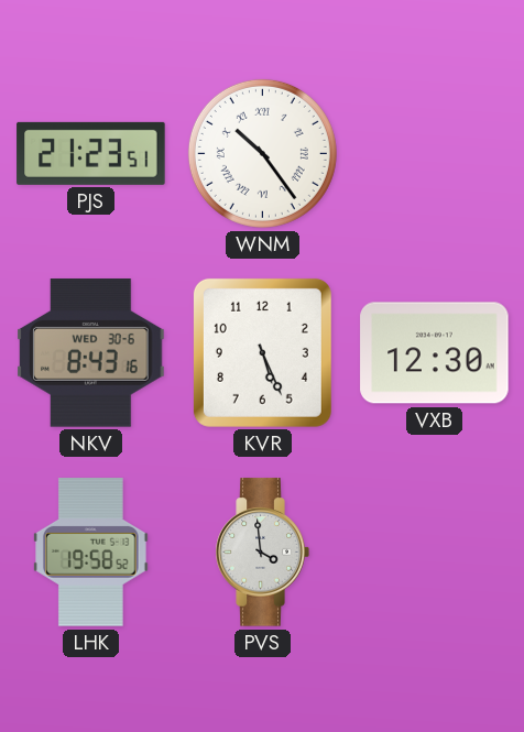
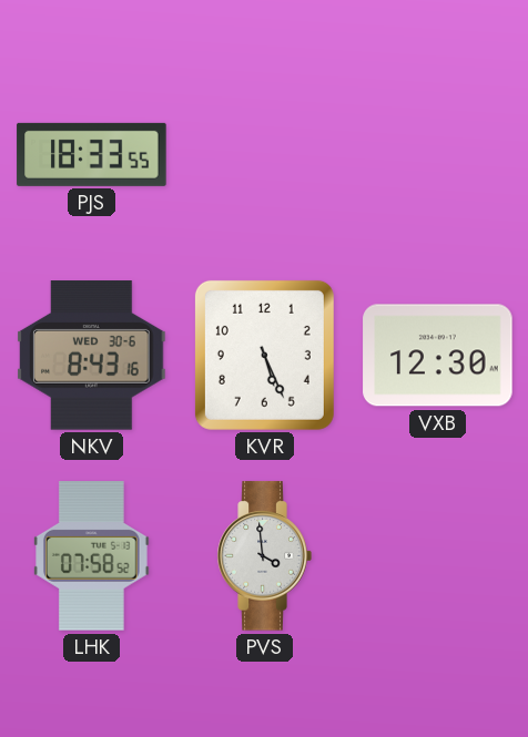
PJS: 21:23 -> 18:33
WNM: 10:24 -> none
LHK: 19:58 -> 07:58
